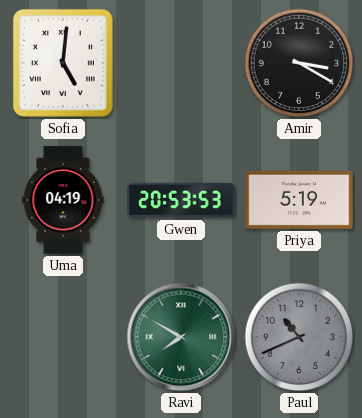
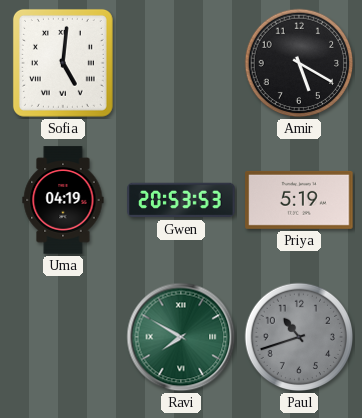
Amir: 3:20 -> 5:20
Paul: 10:41 -> 10:42
